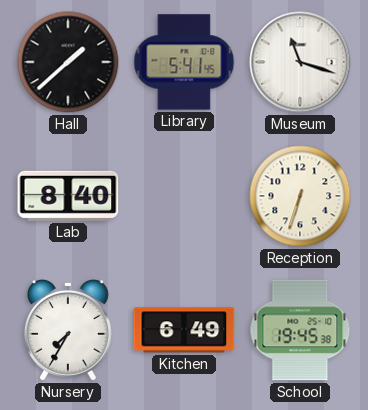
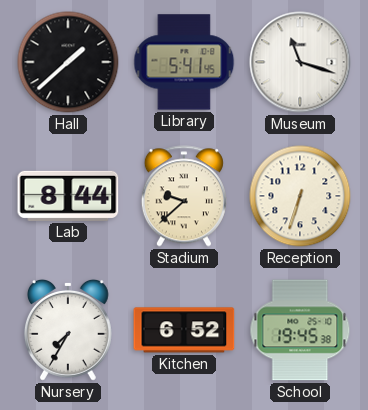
Lab: 8:40 -> 8:44
Stadium: none -> 9:38
Kitchen: 6:49 -> 6:52
